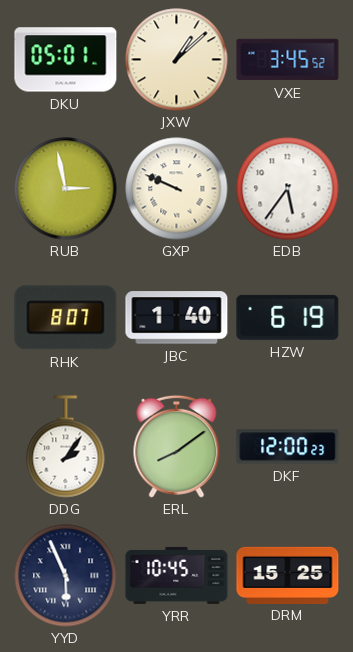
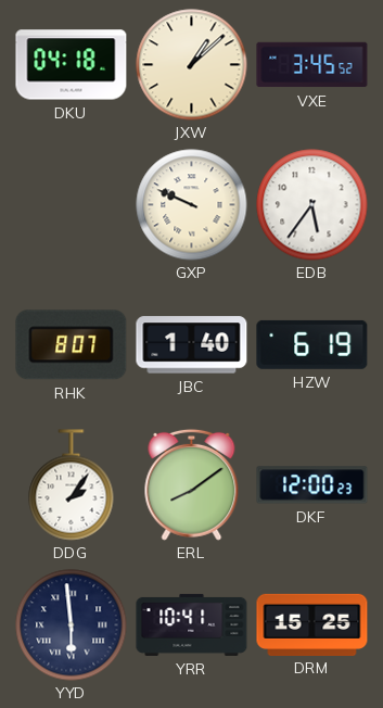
DKU: 05:01 -> 04:18
RUB: 2:58 -> none
YYD: 5:56 -> 5:59
YRR: 10:45 -> 10:41
